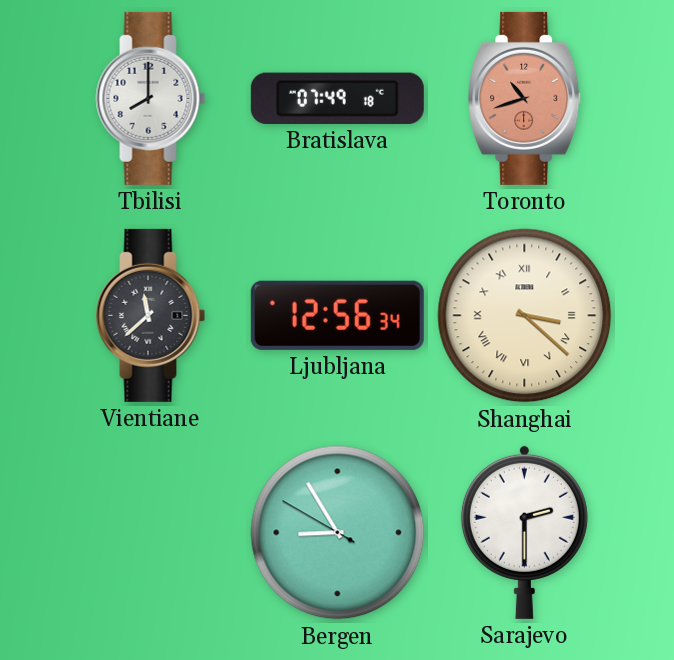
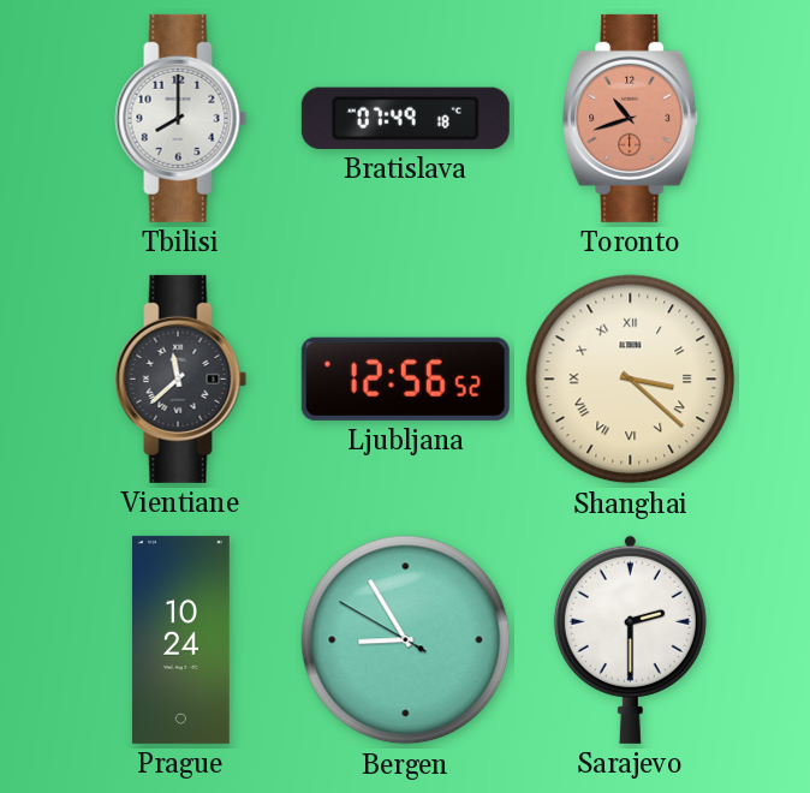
Ljubljana: 12:56:34 -> 12:56:52
Prague: none -> 10:24
